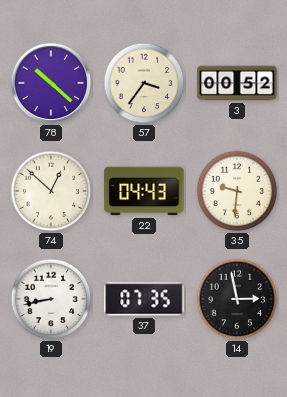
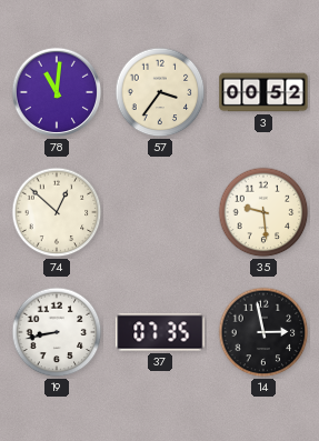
78: 10:22 -> 11:01
22: 04:43 -> none
35: 9:31 -> 9:29
